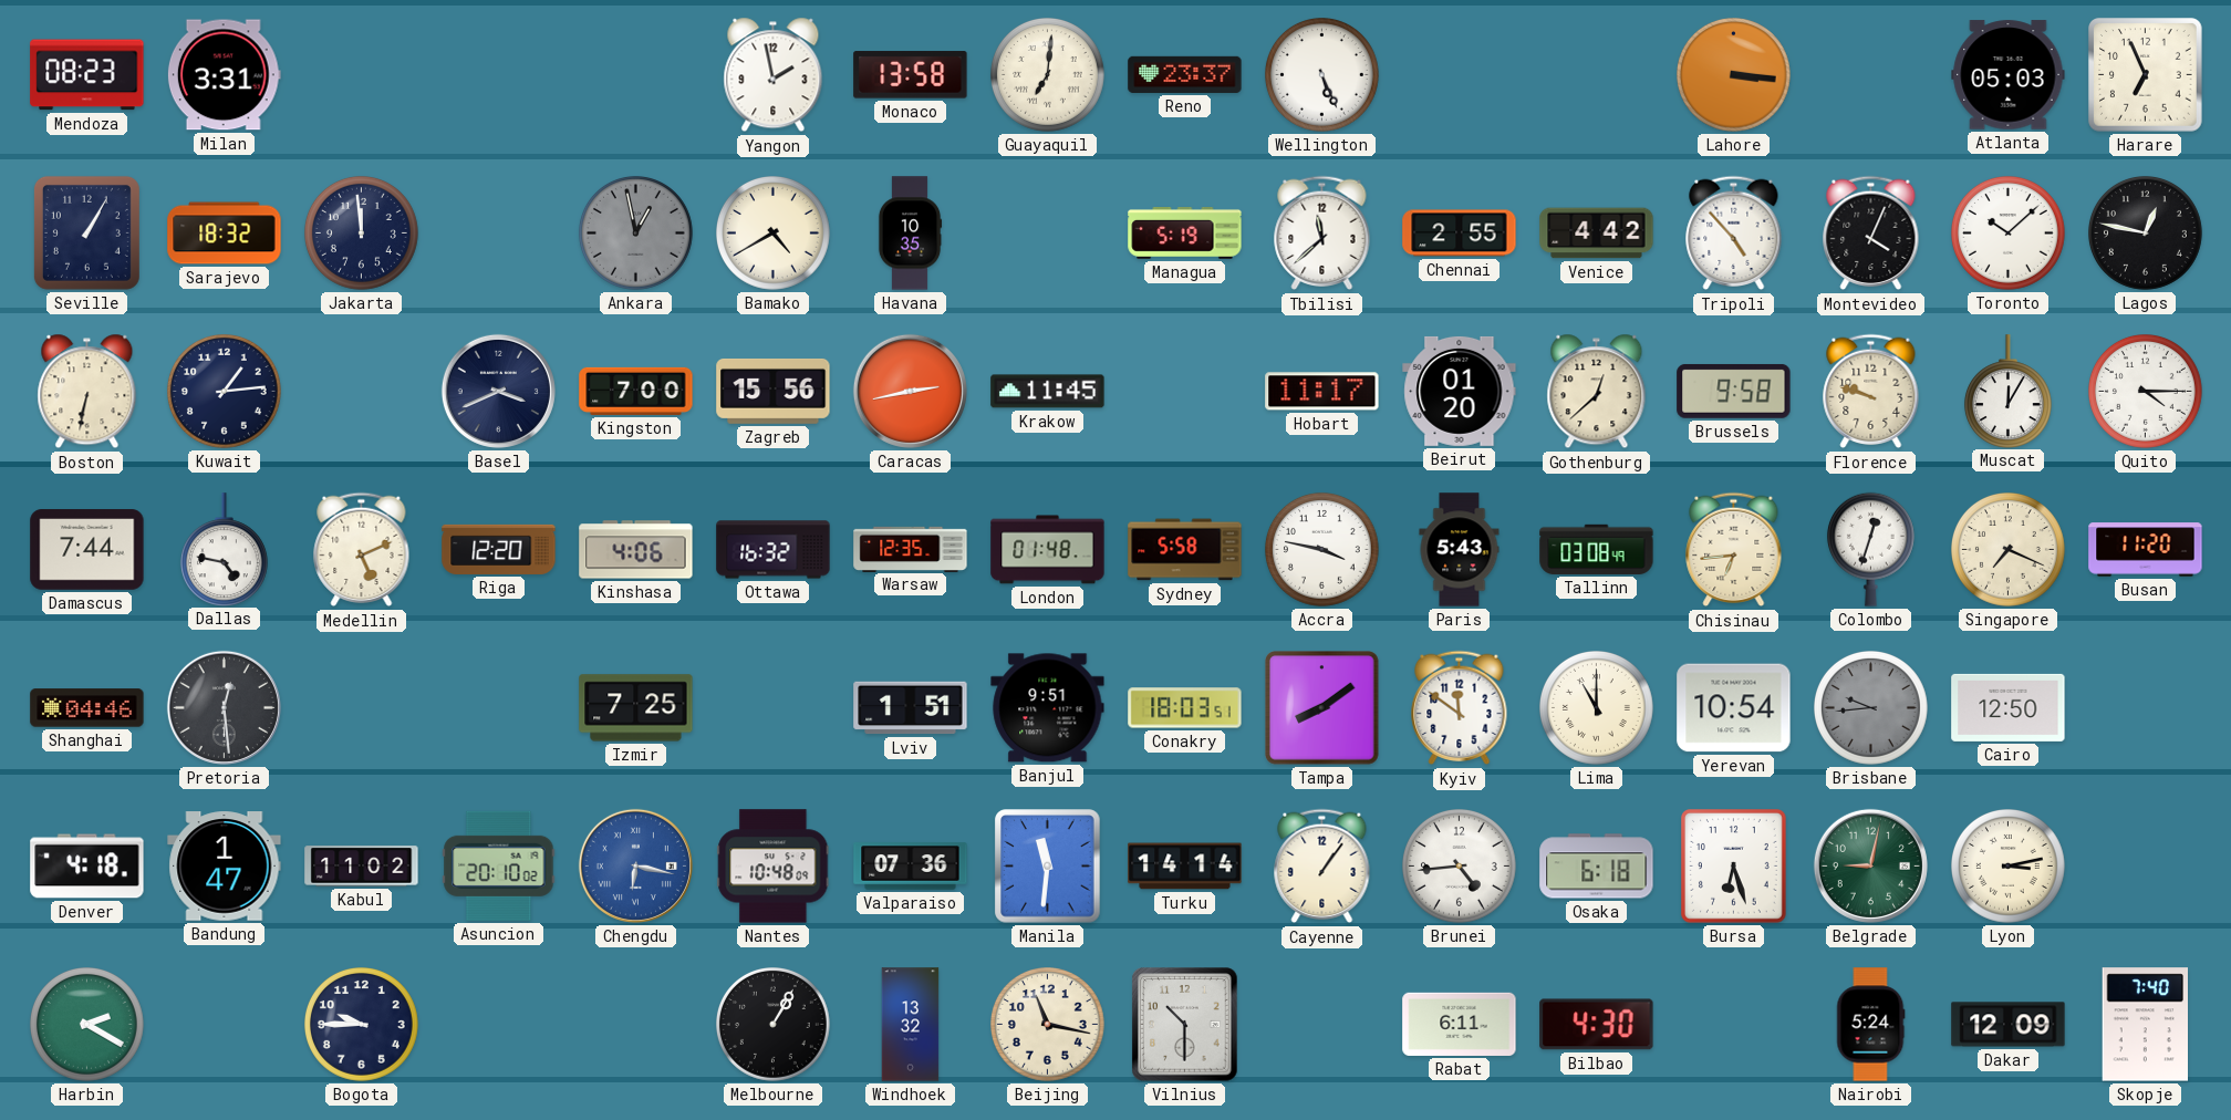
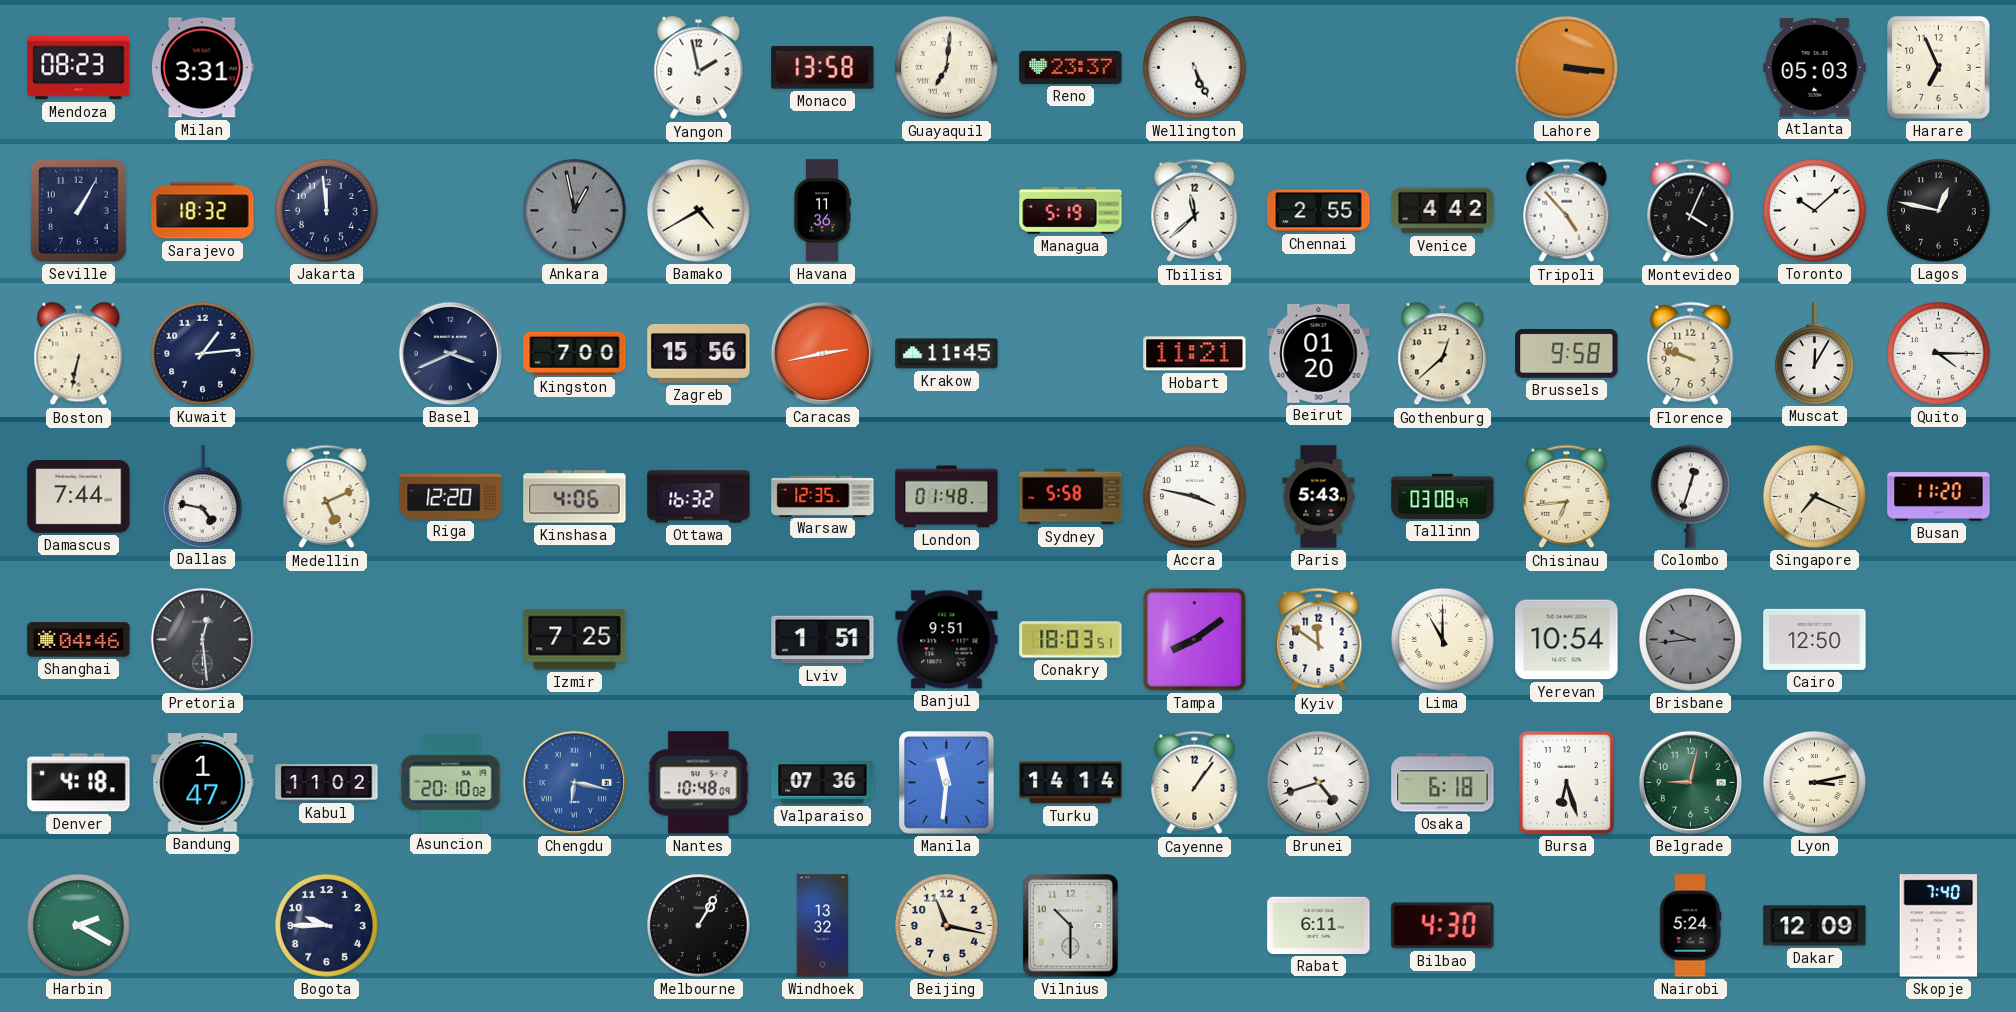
Havana: 10:35 -> 11:36
Hobart: 11:17 -> 11:21
Brunei: 4:44 -> 4:42
